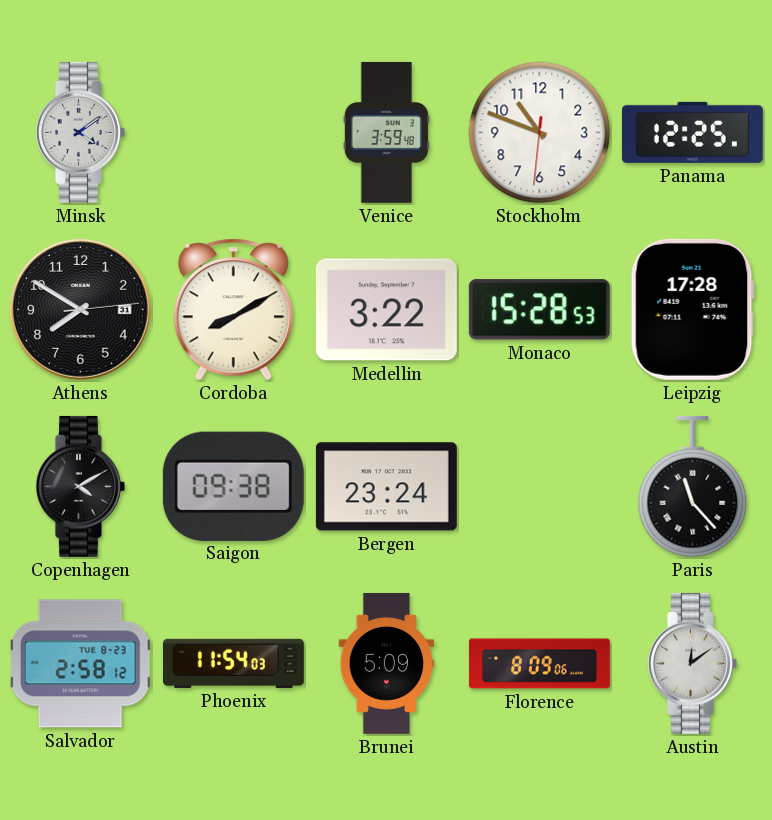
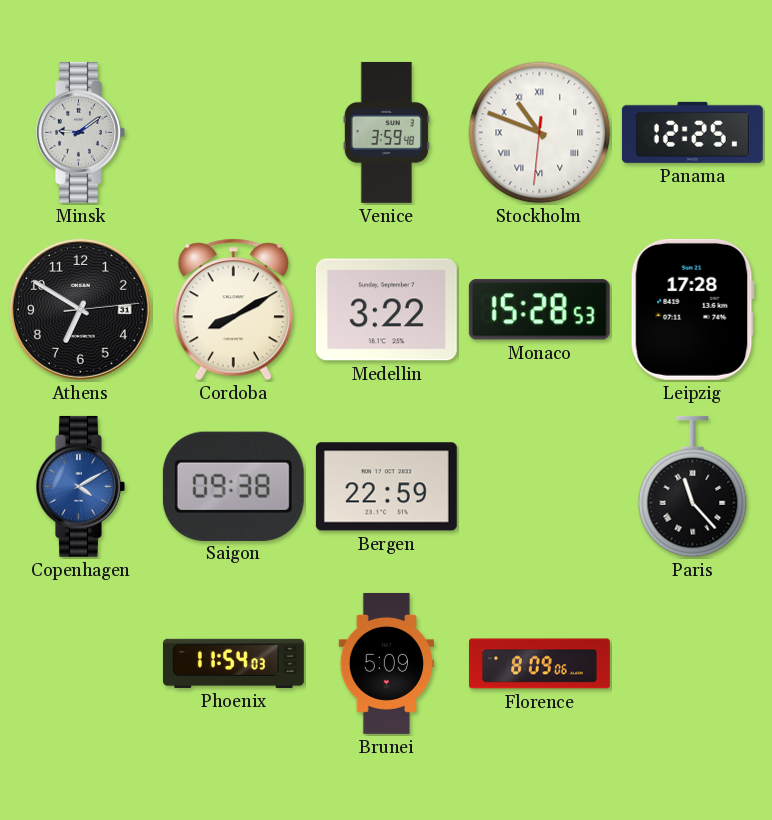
Minsk: 4:09 -> 9:09
Stockholm numerals: Arabic -> Roman
Athens: 7:50 -> 6:50
Copenhagen dial: black -> blue
Bergen: 23:24 -> 22:59
Salvador: 2:58 -> none
Austin: 12:09 -> none
